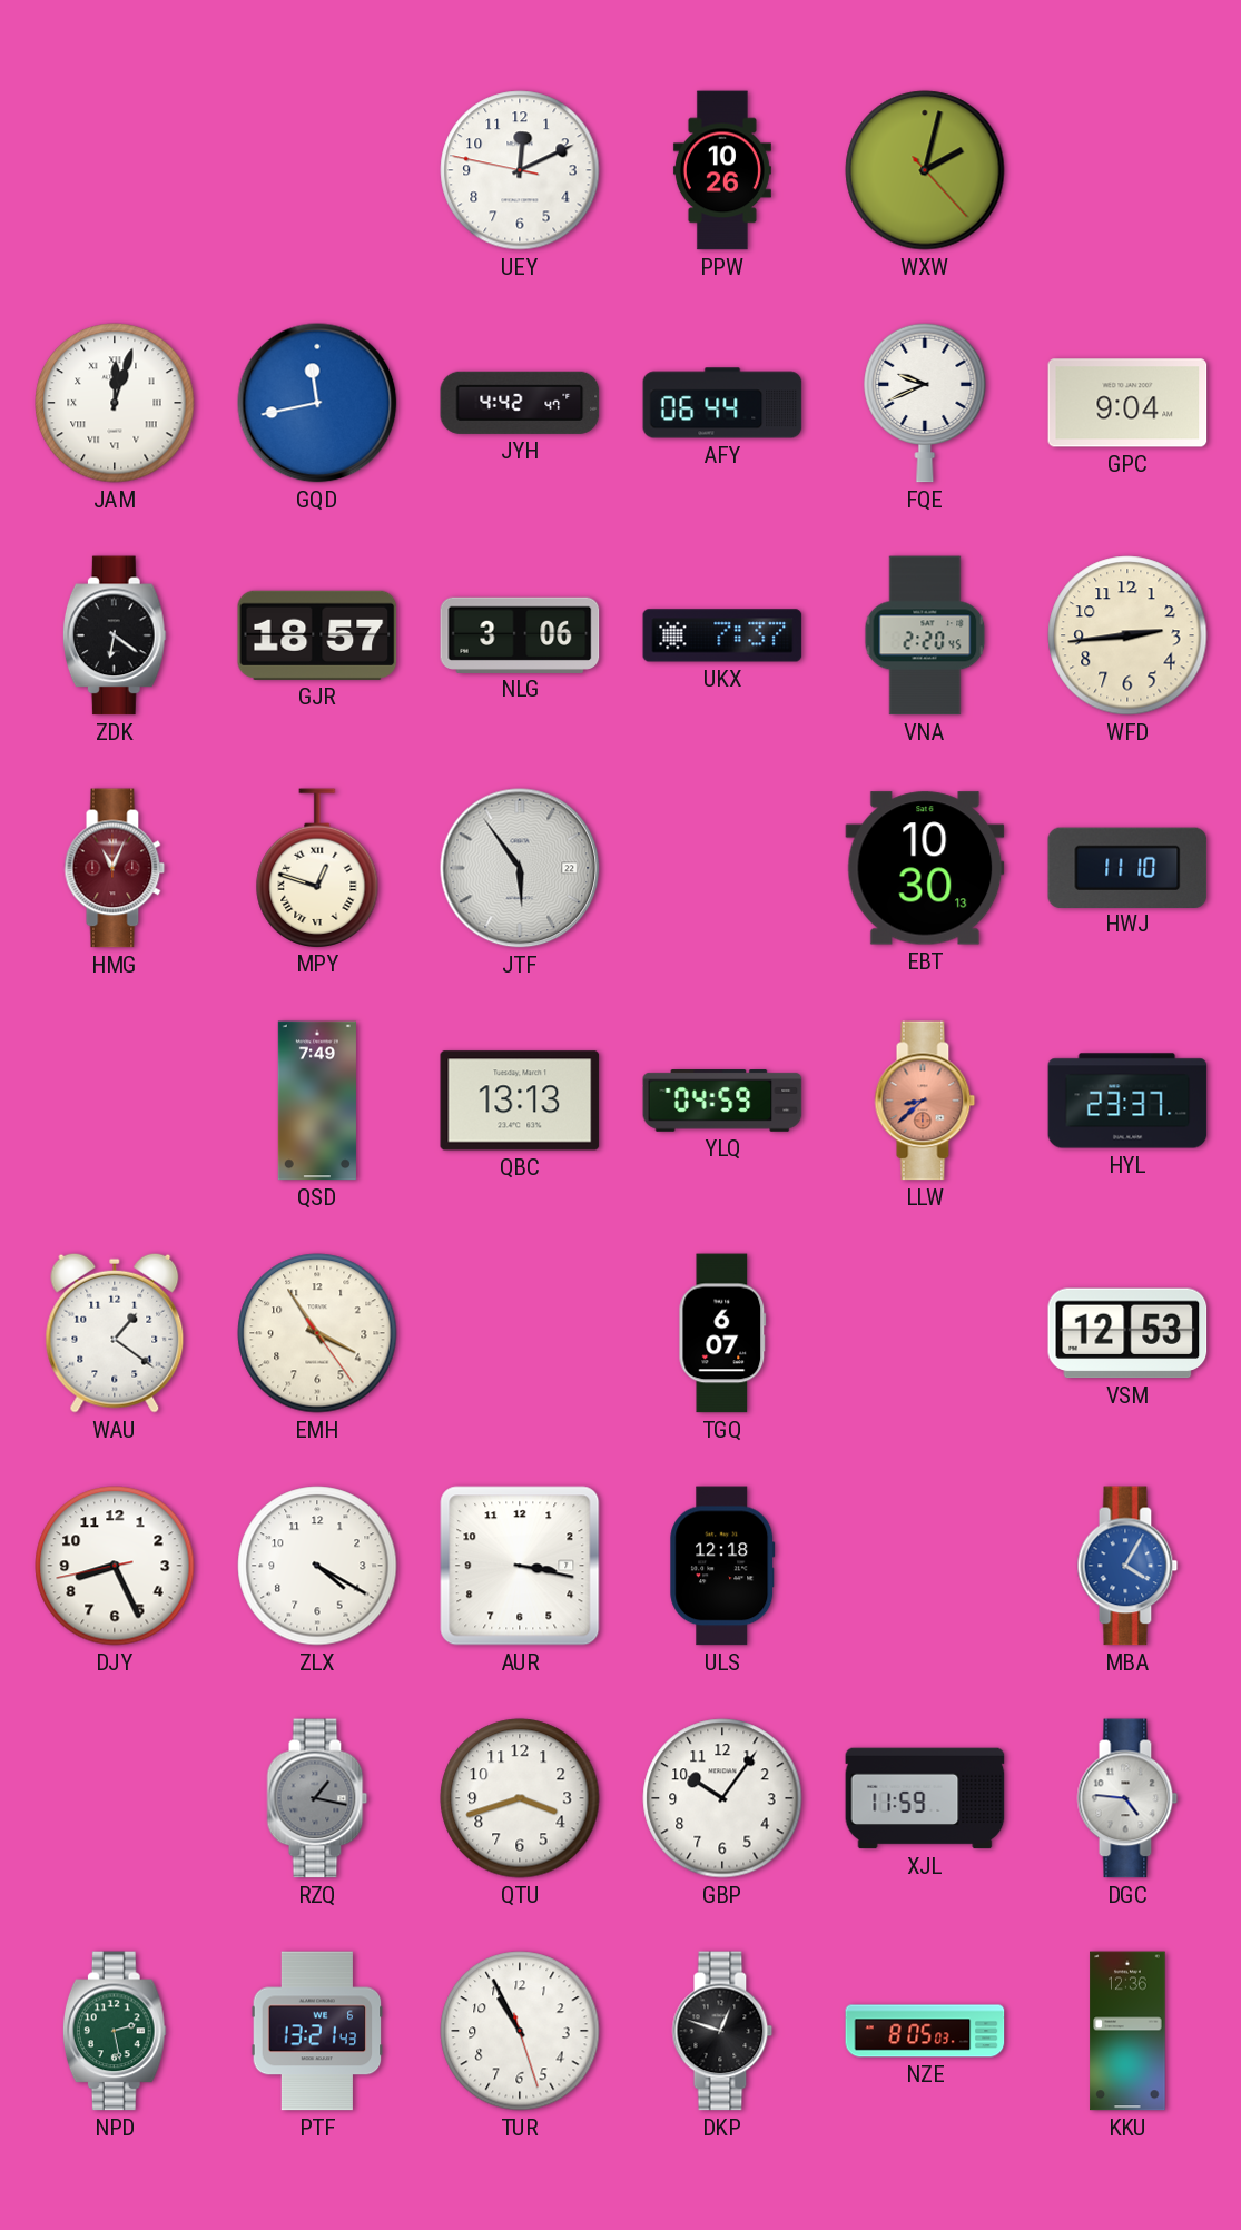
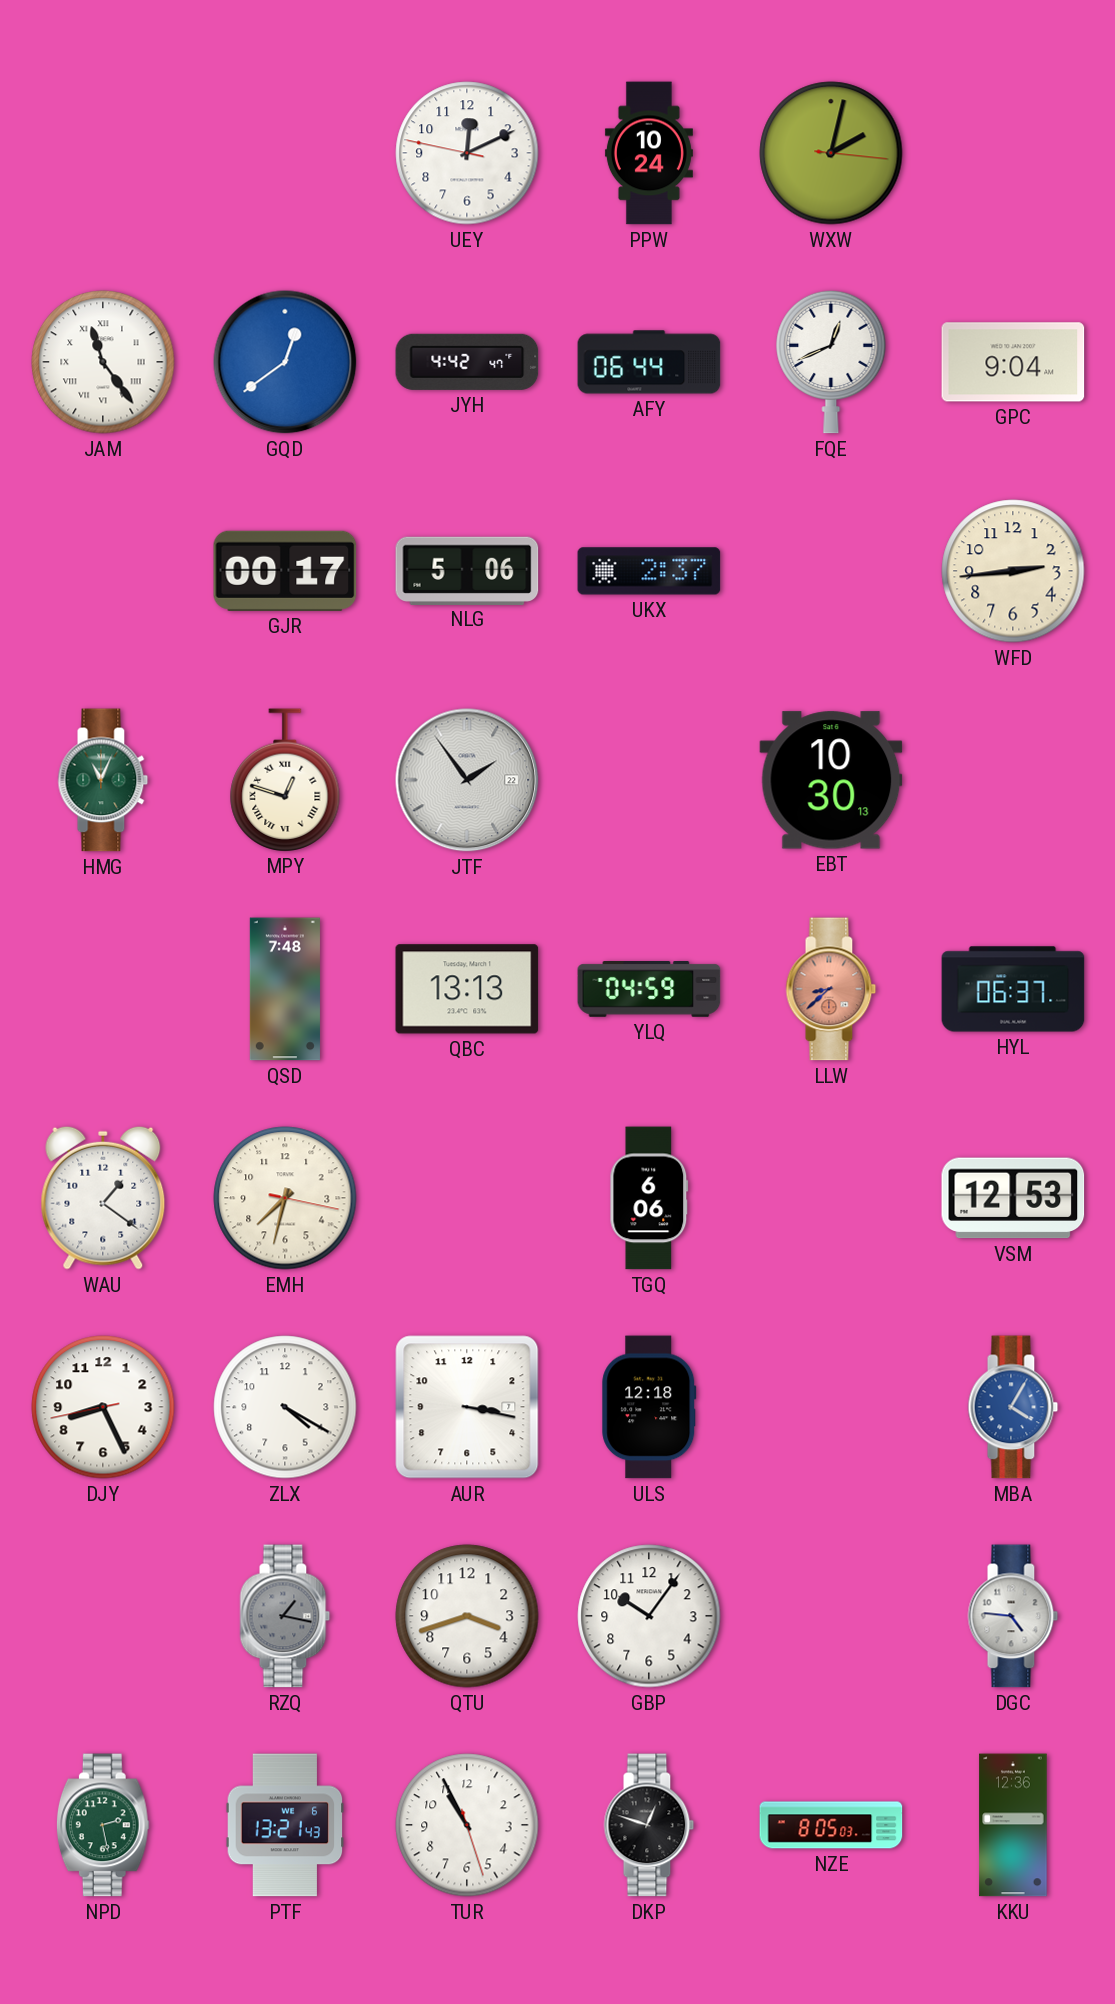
PPW: 10:26 -> 10:24
WXW: 2:02:23 -> 2:02:16
JAM: 12:03 -> 11:24
GQD: 11:43 -> 12:39
FQE: 9:41 -> 12:41
ZDK: 6:21 -> none
GJR: 18:57 -> 00:17
NLG: 3:06 -> 5:06
UKX: 7:37 -> 2:37
VNA: 2:20 -> none
HMG dial: burgundy -> green
JTF: 5:54 -> 1:54
HWJ: 11:10 -> none
QSD: 7:49 -> 7:48
HYL: 23:37 -> 06:37
EMH: 3:54 -> 7:32
TGQ: 6:07 -> 6:06
XJL: 11:59 -> none
